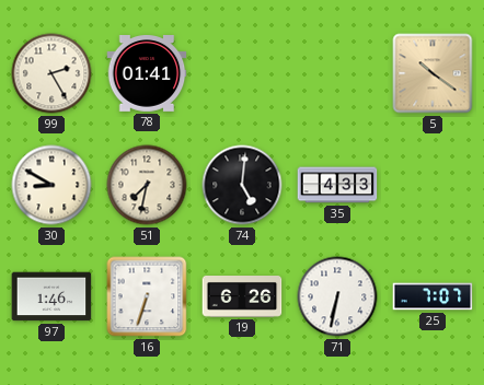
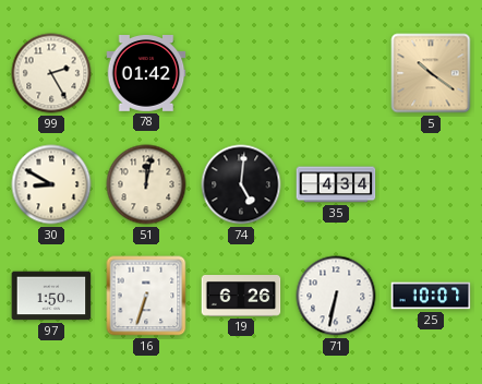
78: 01:41 -> 01:42
51: 7:32 -> 12:02
35: 4:33 -> 4:34
97: 1:46 -> 1:50
25: 7:07 -> 10:07
